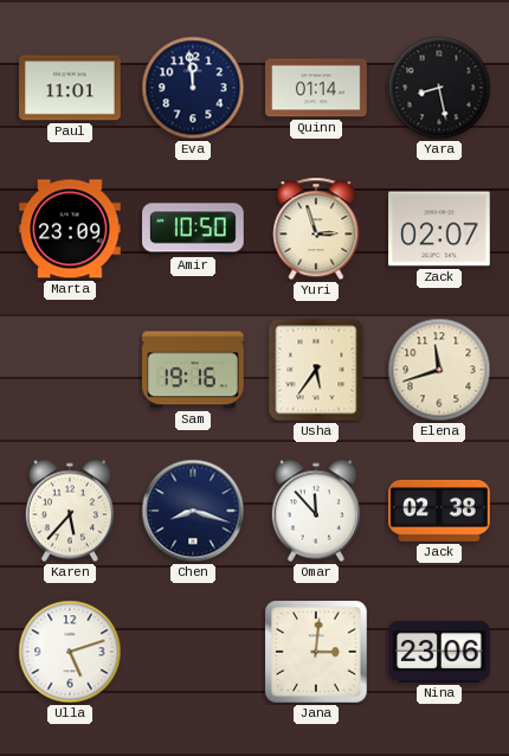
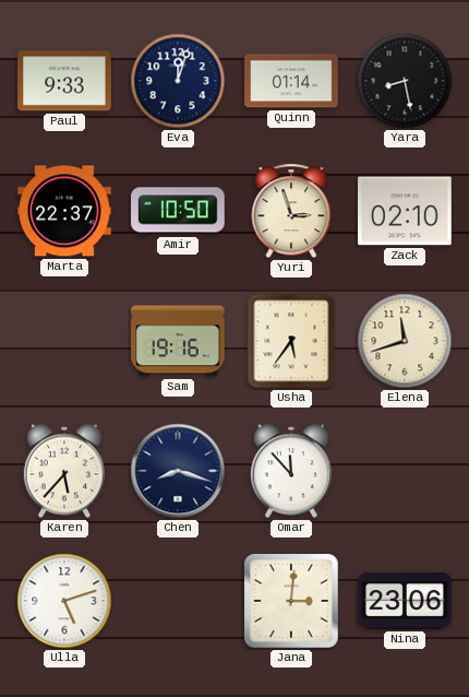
Paul: 11:01 -> 9:33
Eva: 11:59 -> 12:03
Marta: 23:09 -> 22:37
Zack: 02:07 -> 02:10
Jack: 02:38 -> none
